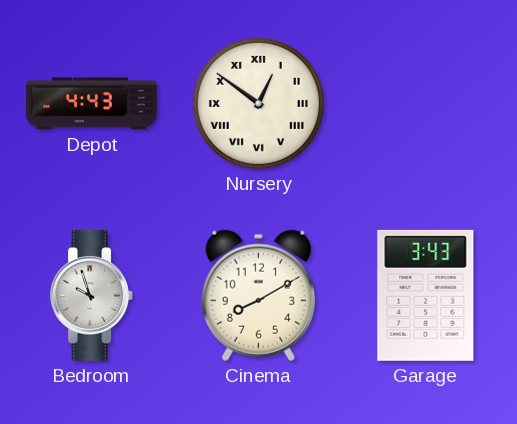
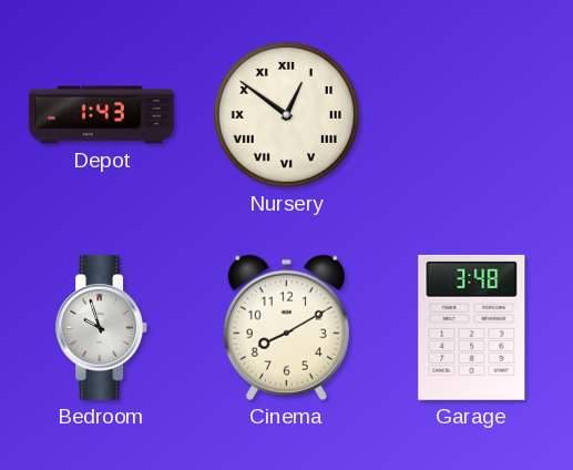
Depot: 4:43 -> 1:43
Garage: 3:43 -> 3:48
